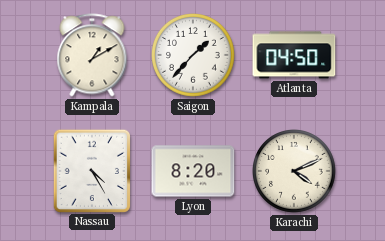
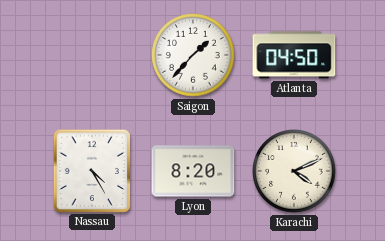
Kampala: 1:10 -> none
